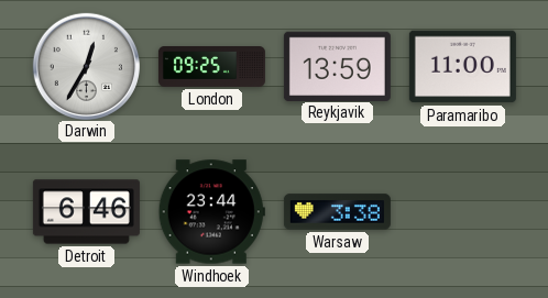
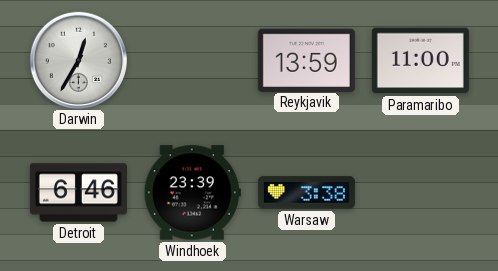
London: 09:25 -> none
Windhoek: 23:44 -> 23:39
